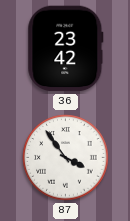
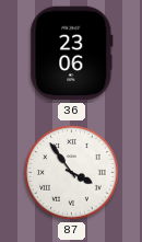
36: 23:42 -> 23:06
